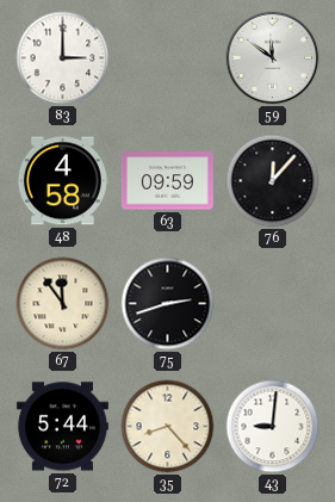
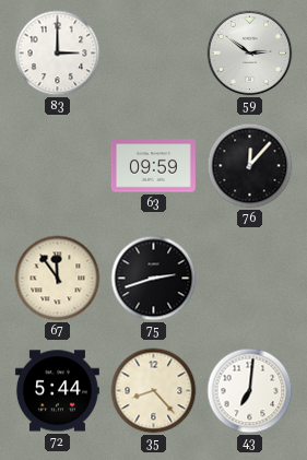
59: 11:51 -> 2:51
48: 4:58 -> none
43: 9:01 -> 7:01
